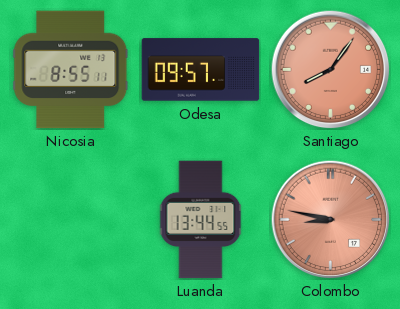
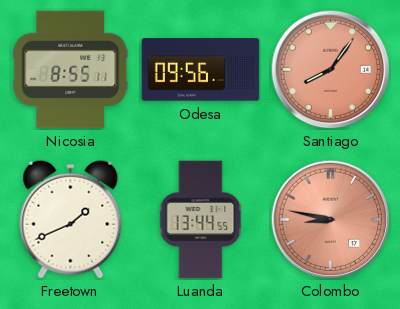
Odesa: 09:57 -> 09:56
Freetown: none -> 1:41
